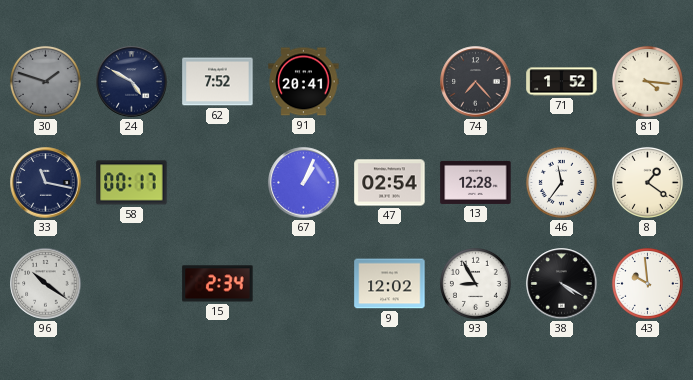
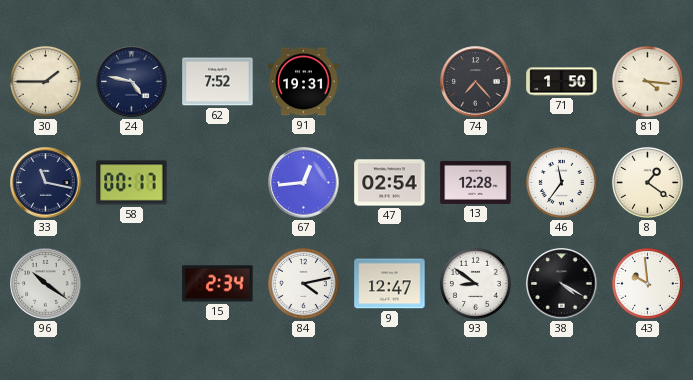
30: 1:48 -> 1:45
30 dial: grey -> cream
24: 4:50 -> 4:47
91: 20:41 -> 19:31
71: 1:52 -> 1:50
67: 1:04 -> 12:44
84: none -> 4:13
9: 12:02 -> 12:47
93: 8:55 -> 8:51
